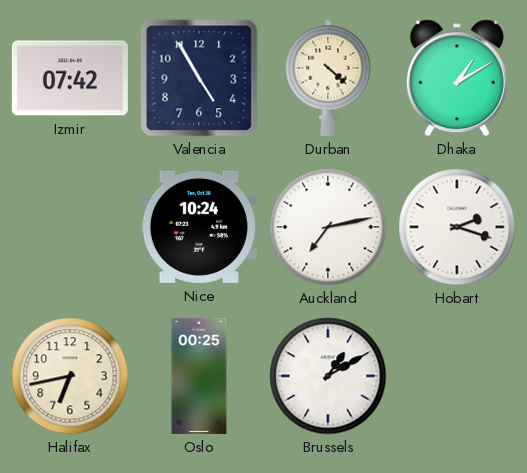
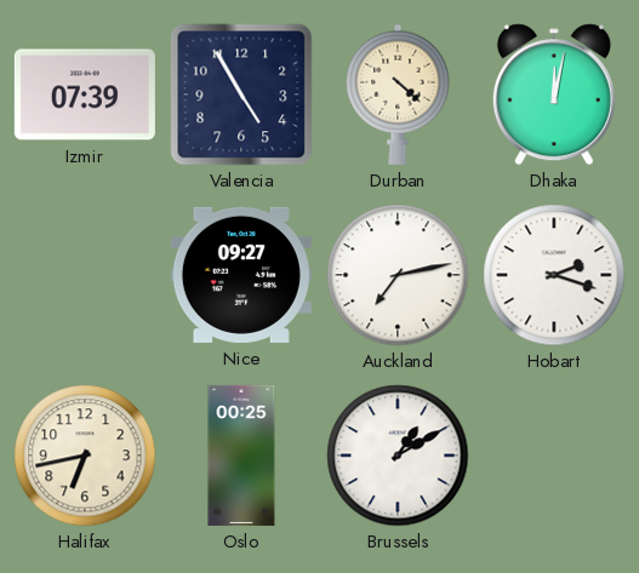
Izmir: 07:42 -> 07:39
Dhaka: 1:10 -> 12:02
Nice: 10:24 -> 09:27
